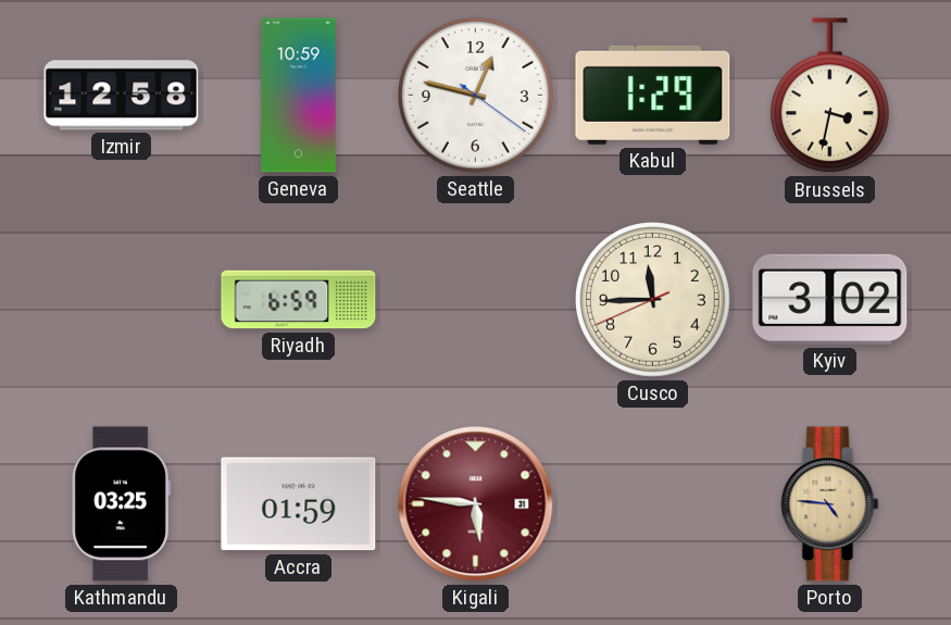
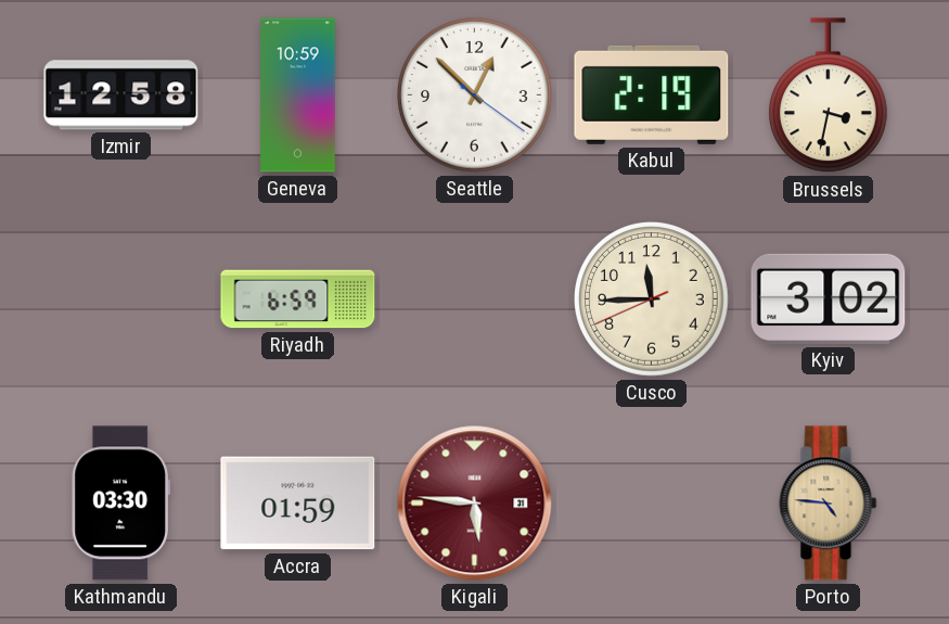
Seattle: 12:47 -> 12:52
Kabul: 1:29 -> 2:19
Kathmandu: 03:25 -> 03:30
